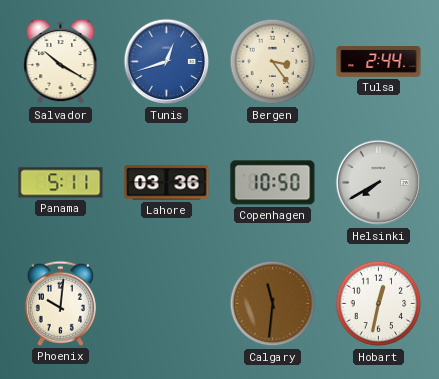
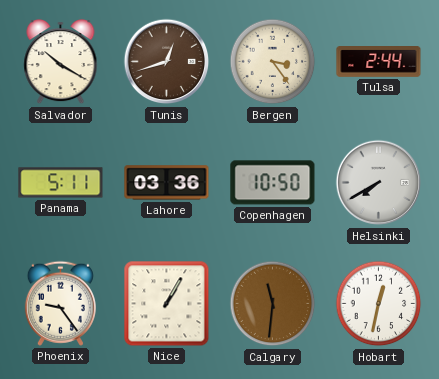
Tunis dial: blue -> brown
Phoenix: 10:01 -> 9:24
Nice: none -> 1:05
